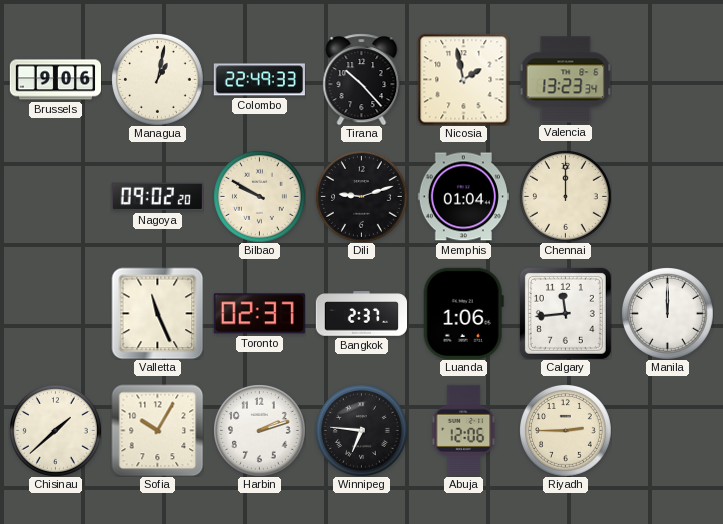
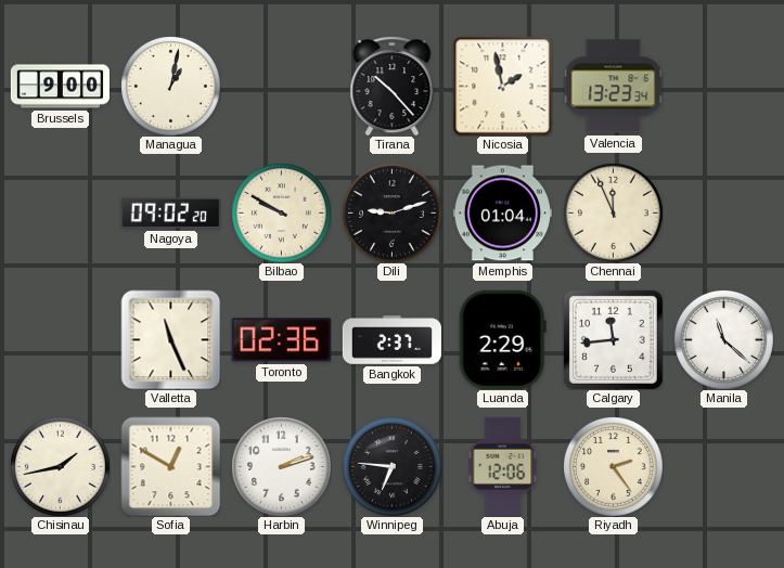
Brussels: 9:06 -> 9:00
Colombo: 22:49 -> none
Chennai: 12:00 -> 11:56
Toronto: 02:37 -> 02:36
Luanda: 1:06 -> 2:29
Manila: 12:00 -> 11:22
Chisinau: 1:38 -> 1:43
Sofia: 10:05 -> 12:50
Riyadh: 2:45 -> 2:24
